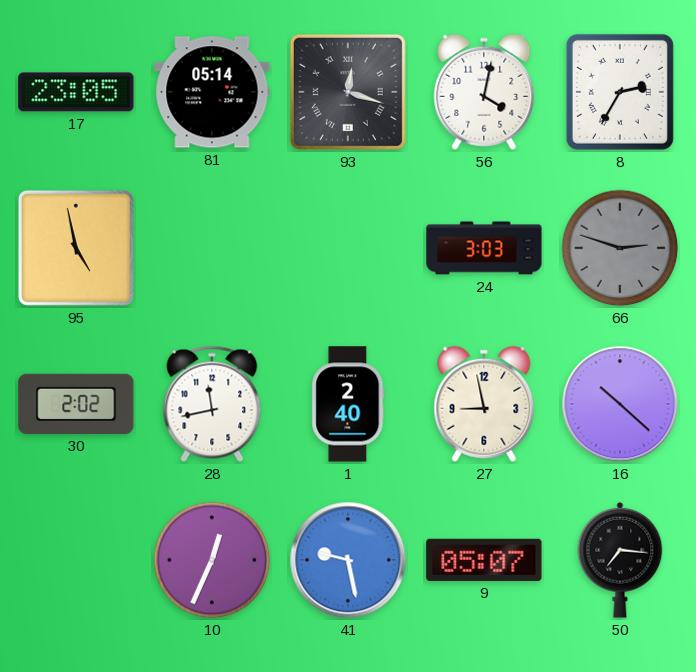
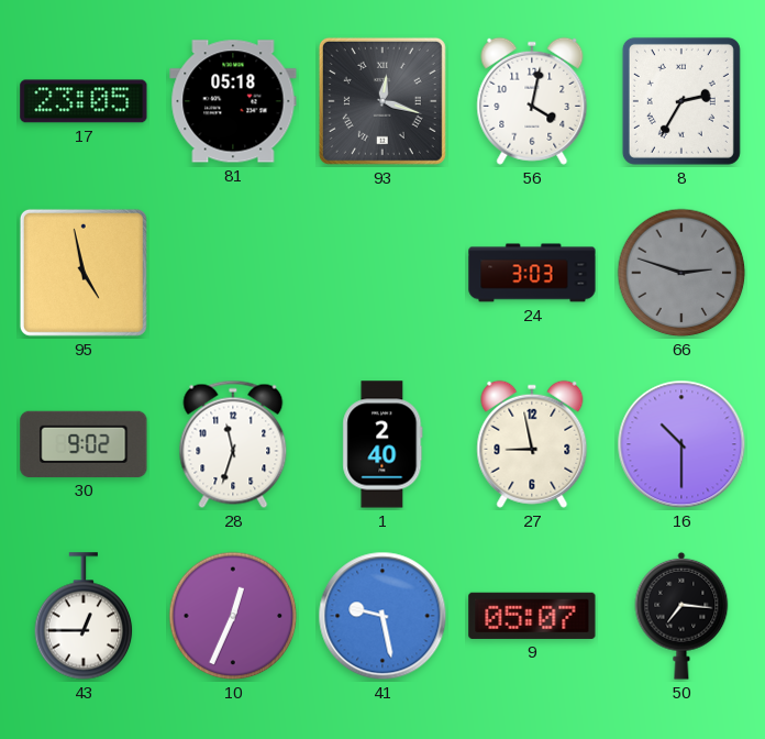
81: 05:14 -> 05:18
30: 2:02 -> 9:02
28: 11:43 -> 11:33
16: 10:22 -> 10:30
43: none -> 12:45
